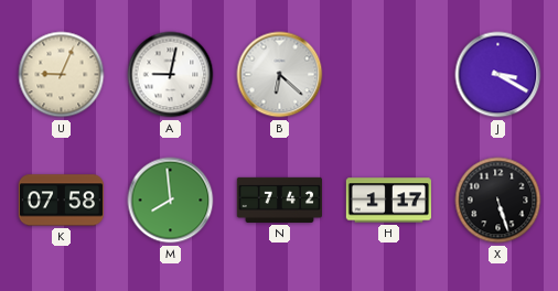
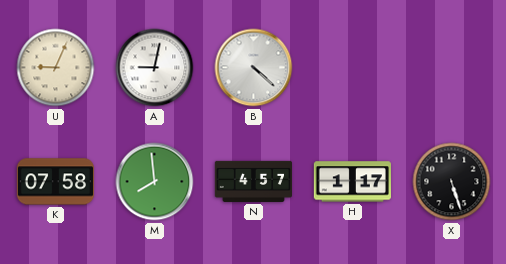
B: 6:22 -> 4:22
J: 3:20 -> none
N: 7:42 -> 4:57
